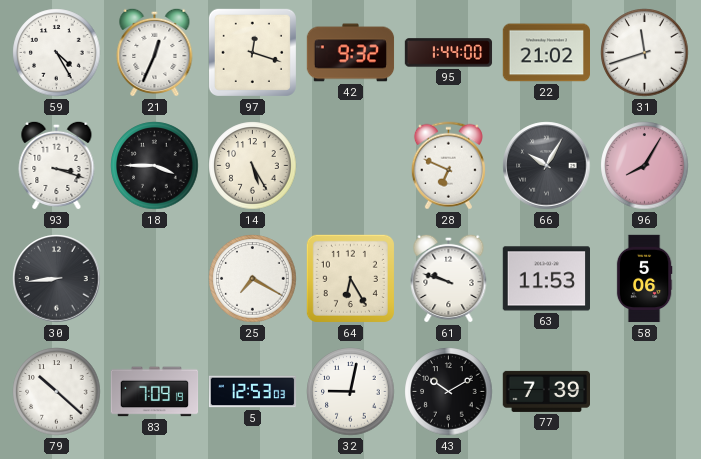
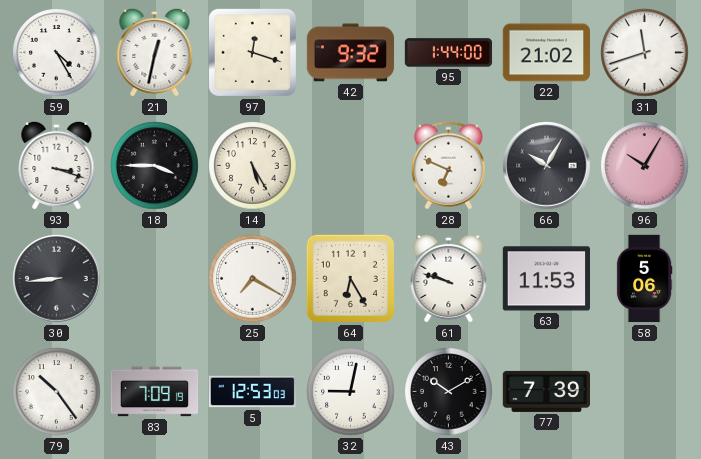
21: 12:34 -> 12:32
96: 8:05 -> 10:05
79: 10:22 -> 10:24
